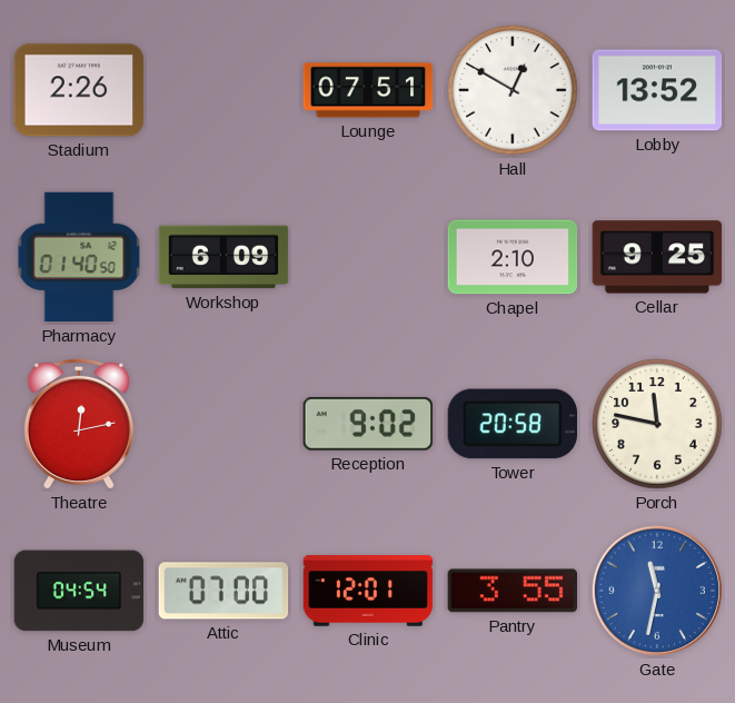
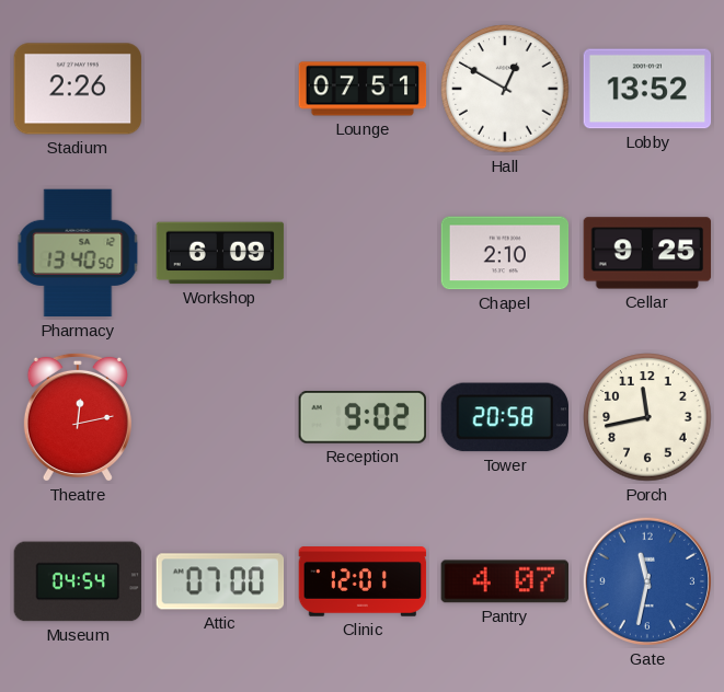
Pharmacy: 01:40 -> 13:40
Porch: 11:47 -> 11:43
Pantry: 3:55 -> 4:07
